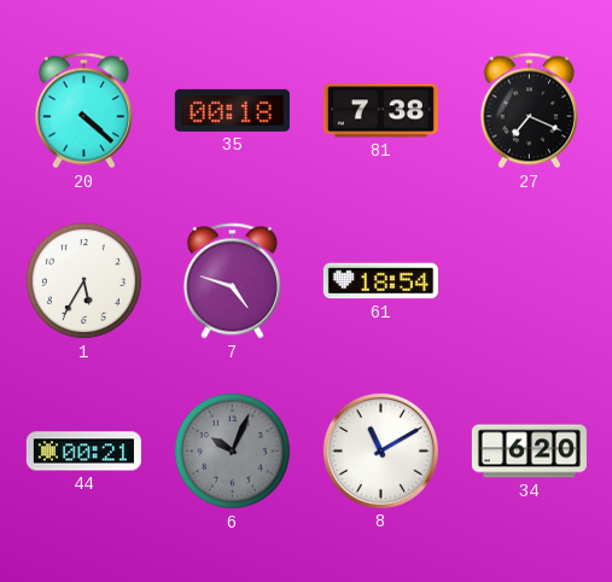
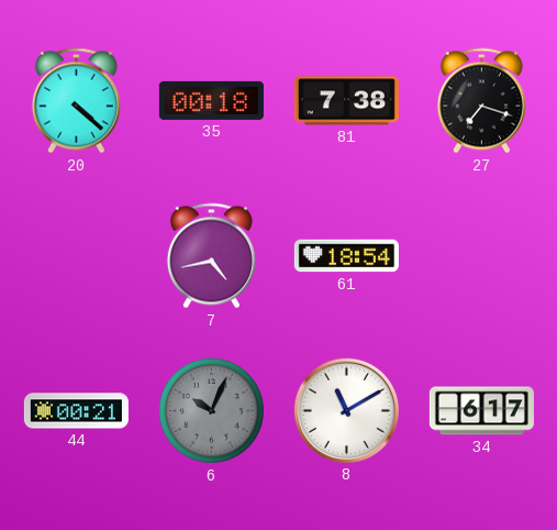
27: 7:19 -> 7:18
1: 5:35 -> none
7: 4:48 -> 4:43
34: 6:20 -> 6:17
